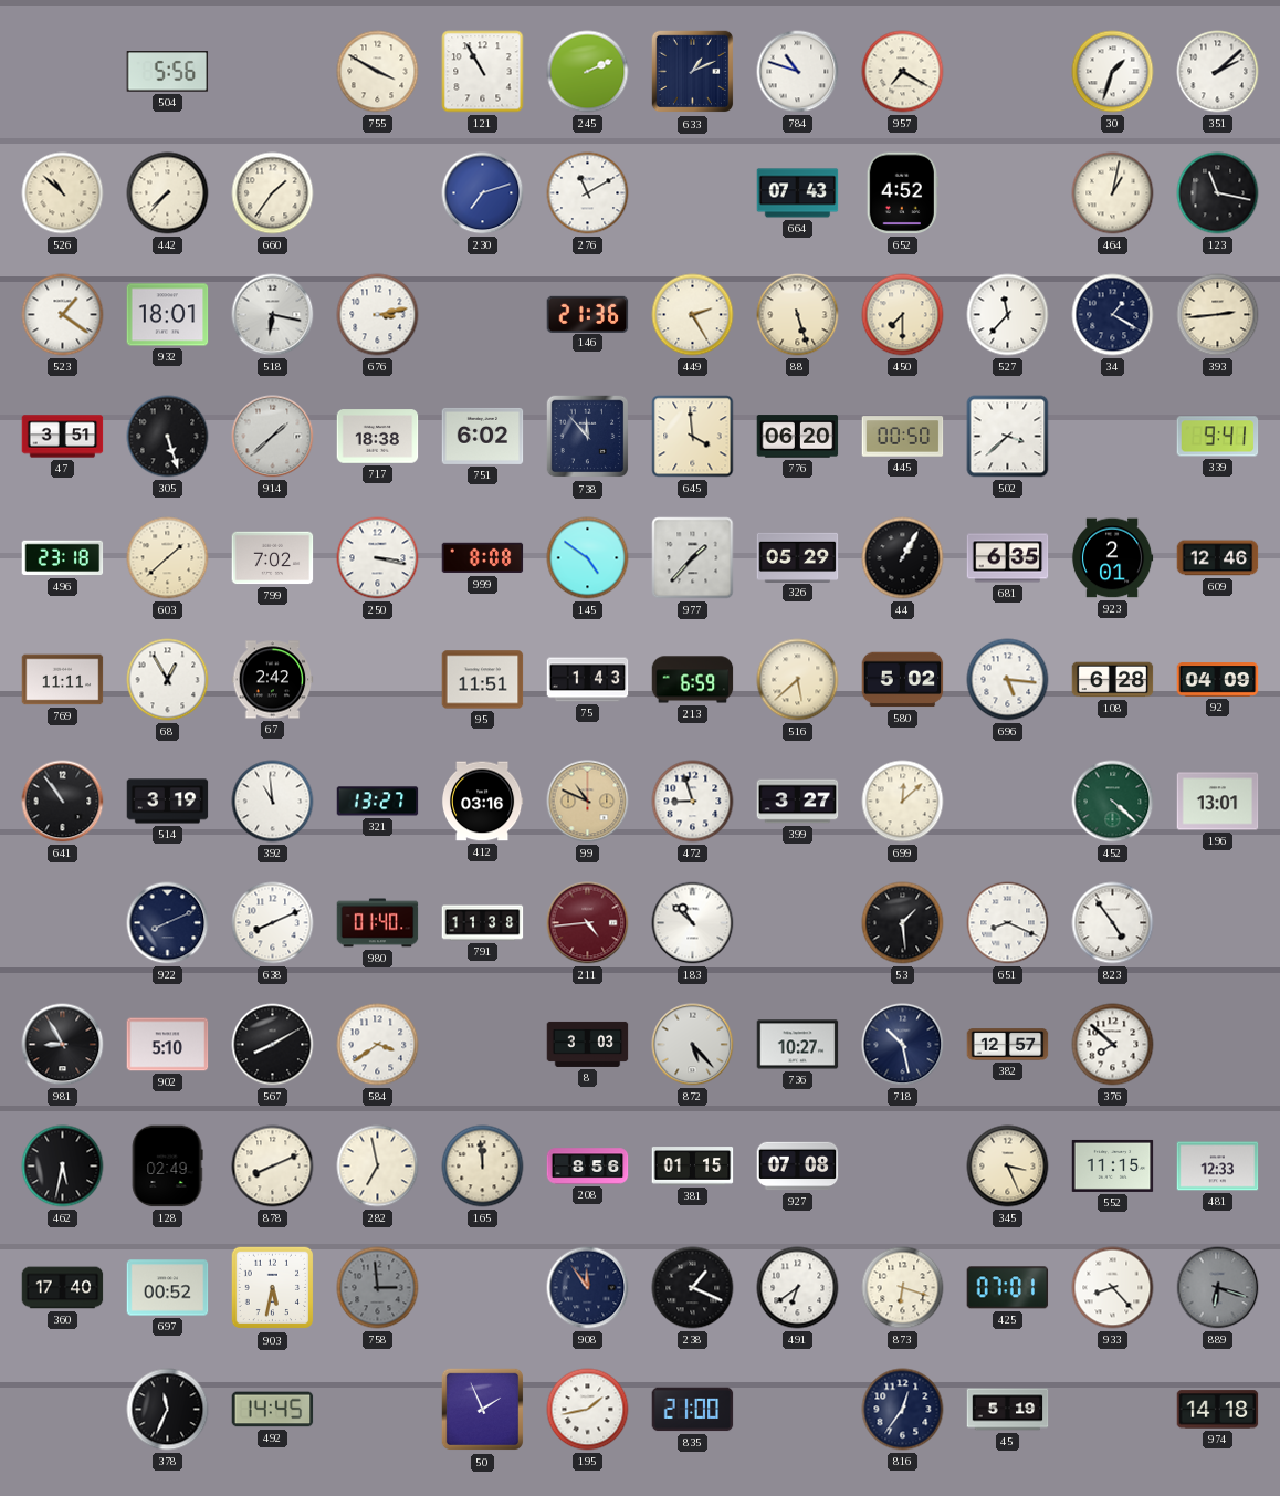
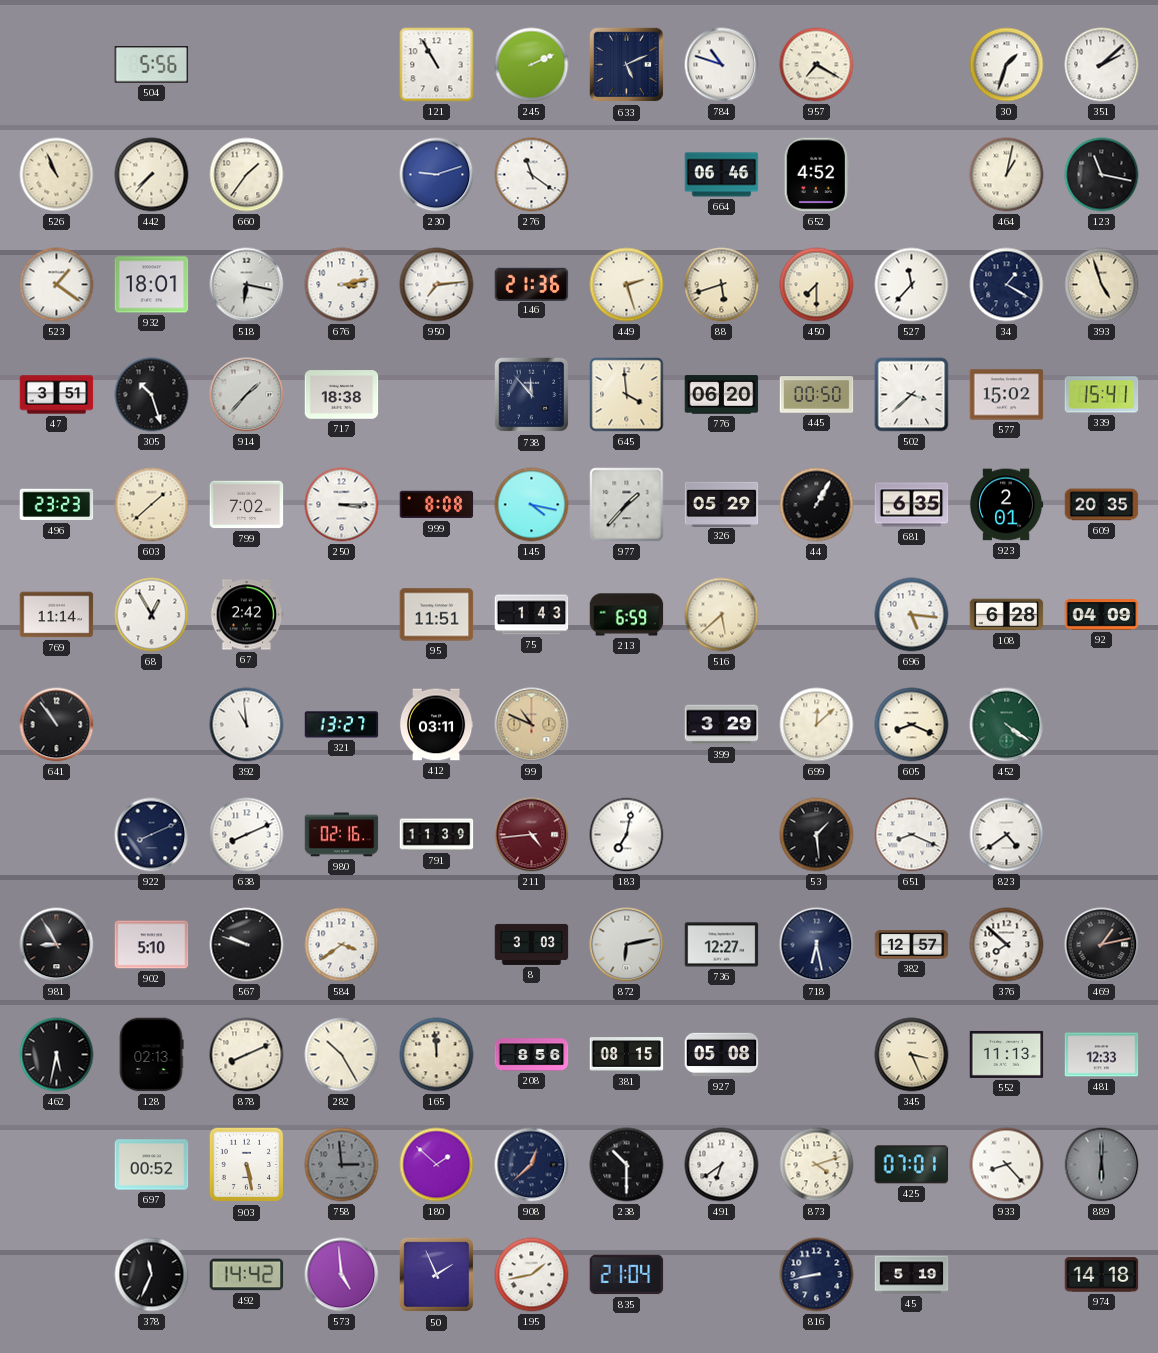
755: 3:50 -> none
633: 1:11 -> 5:11
526: 10:52 -> 10:56
230: 7:12 -> 9:12
276: 11:10 -> 11:21
664: 07:43 -> 06:46
950: none -> 7:14
449: 2:25 -> 2:27
88: 5:27 -> 5:42
393: 2:44 -> 4:57
305: 5:27 -> 10:27
914: 1:38 -> 1:37
751: 6:02 -> none
577: none -> 15:02
339: 9:41 -> 15:41
496: 23:18 -> 23:23
250: 3:17 -> 3:15
145: 4:51 -> 4:17
609: 12:46 -> 20:35
769: 11:11 -> 11:14
580: 5:02 -> none
514: 3:19 -> none
412: 03:16 -> 03:11
472: 8:57 -> none
399: 3:27 -> 3:29
605: none -> 8:19
452: 4:22 -> 4:21
196: 13:01 -> none
980: 01:40 -> 02:16
791: 11:38 -> 11:39
183: 10:52 -> 7:02
823: 4:54 -> 4:39
567: 8:10 -> 9:48
872: 5:23 -> 6:13
736: 10:27 -> 12:27
718: 10:28 -> 6:28
469: none -> 1:13
128: 02:49 -> 02:13
282: 6:58 -> 10:25
381: 01:15 -> 08:15
927: 07:08 -> 05:08
552: 11:15 -> 11:13
360: 17:40 -> none
903: 5:32 -> 5:28
180: none -> 1:52
908: 11:54 -> 12:38
238: 1:19 -> 10:30
873: 6:18 -> 4:12
889: 6:18 -> 6:00
492: 14:45 -> 14:42
573: none -> 4:59
835: 21:00 -> 21:04
816: 12:36 -> 8:43
